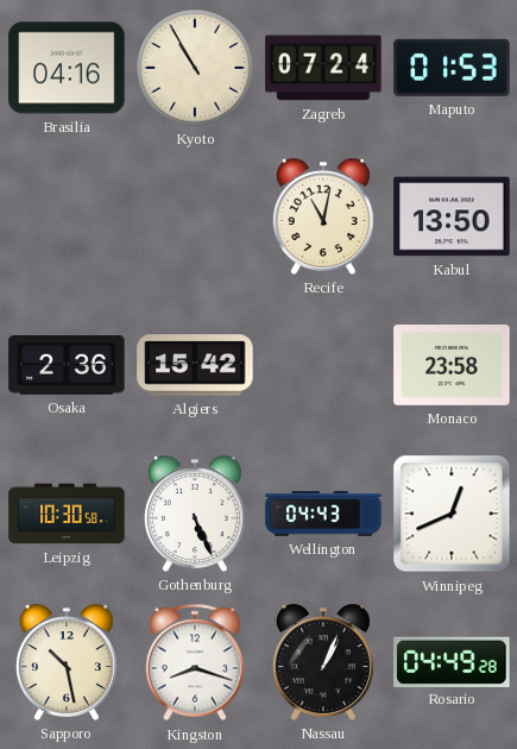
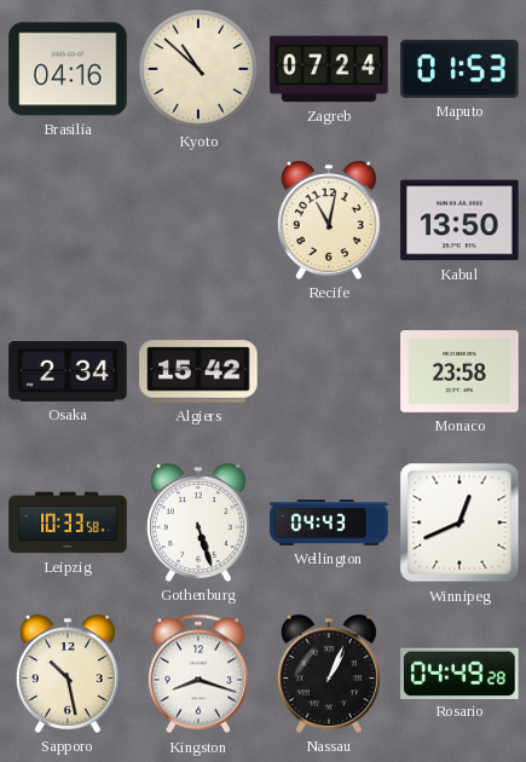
Kyoto: 10:55 -> 10:52
Osaka: 2:36 -> 2:34
Leipzig: 10:30 -> 10:33
Gothenburg: 5:26 -> 5:27
